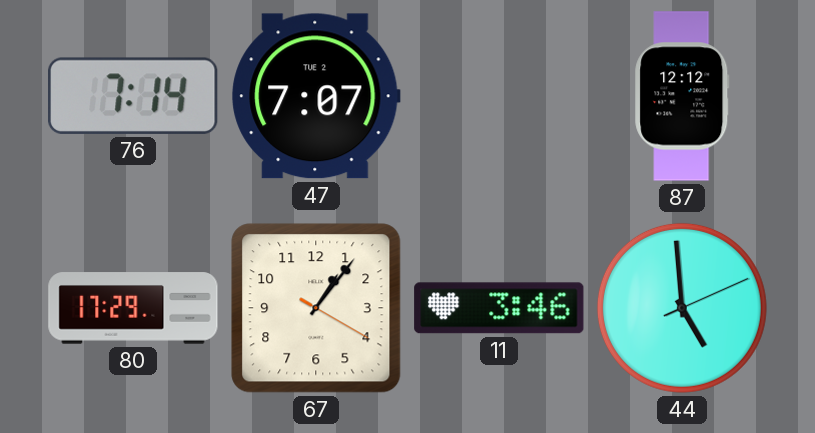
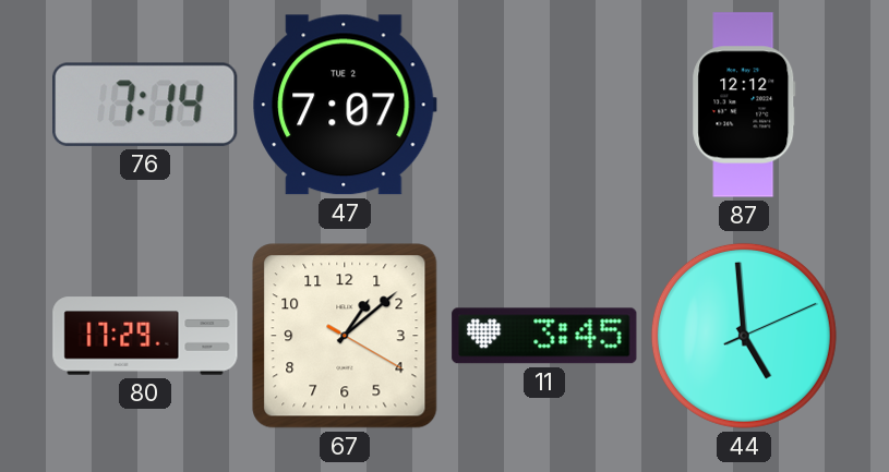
67: 1:06 -> 1:08
11: 3:46 -> 3:45
